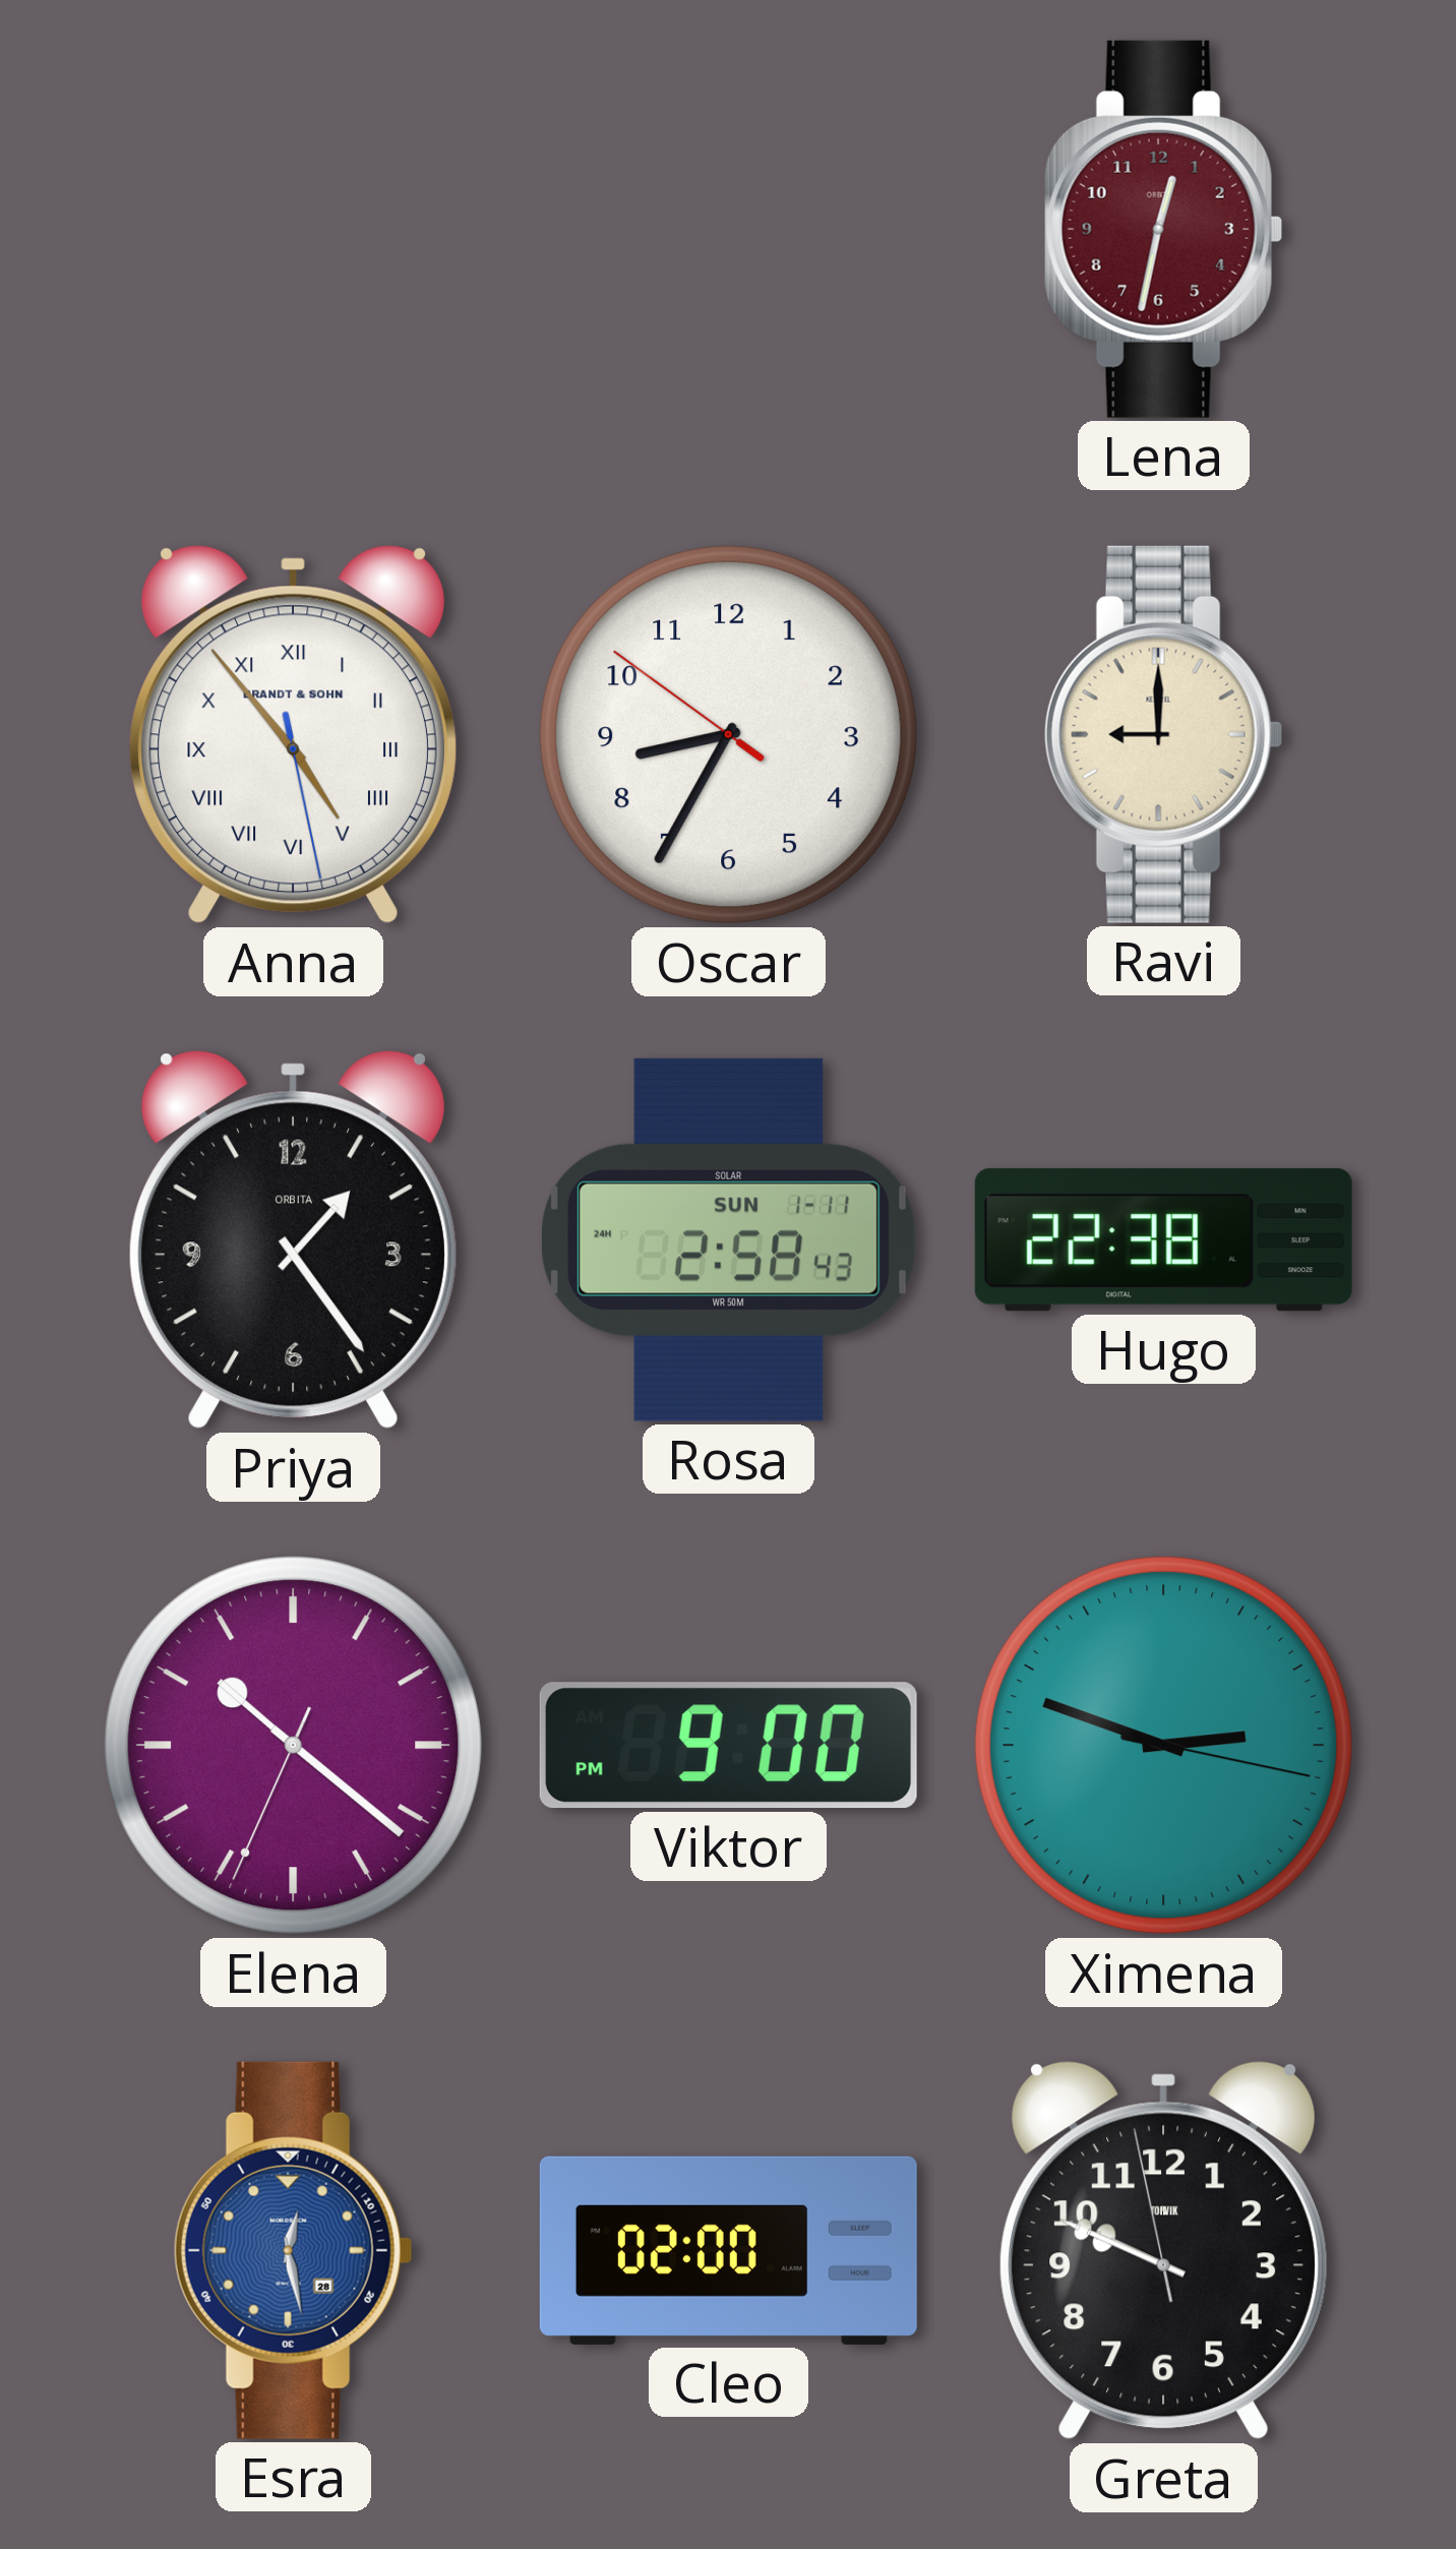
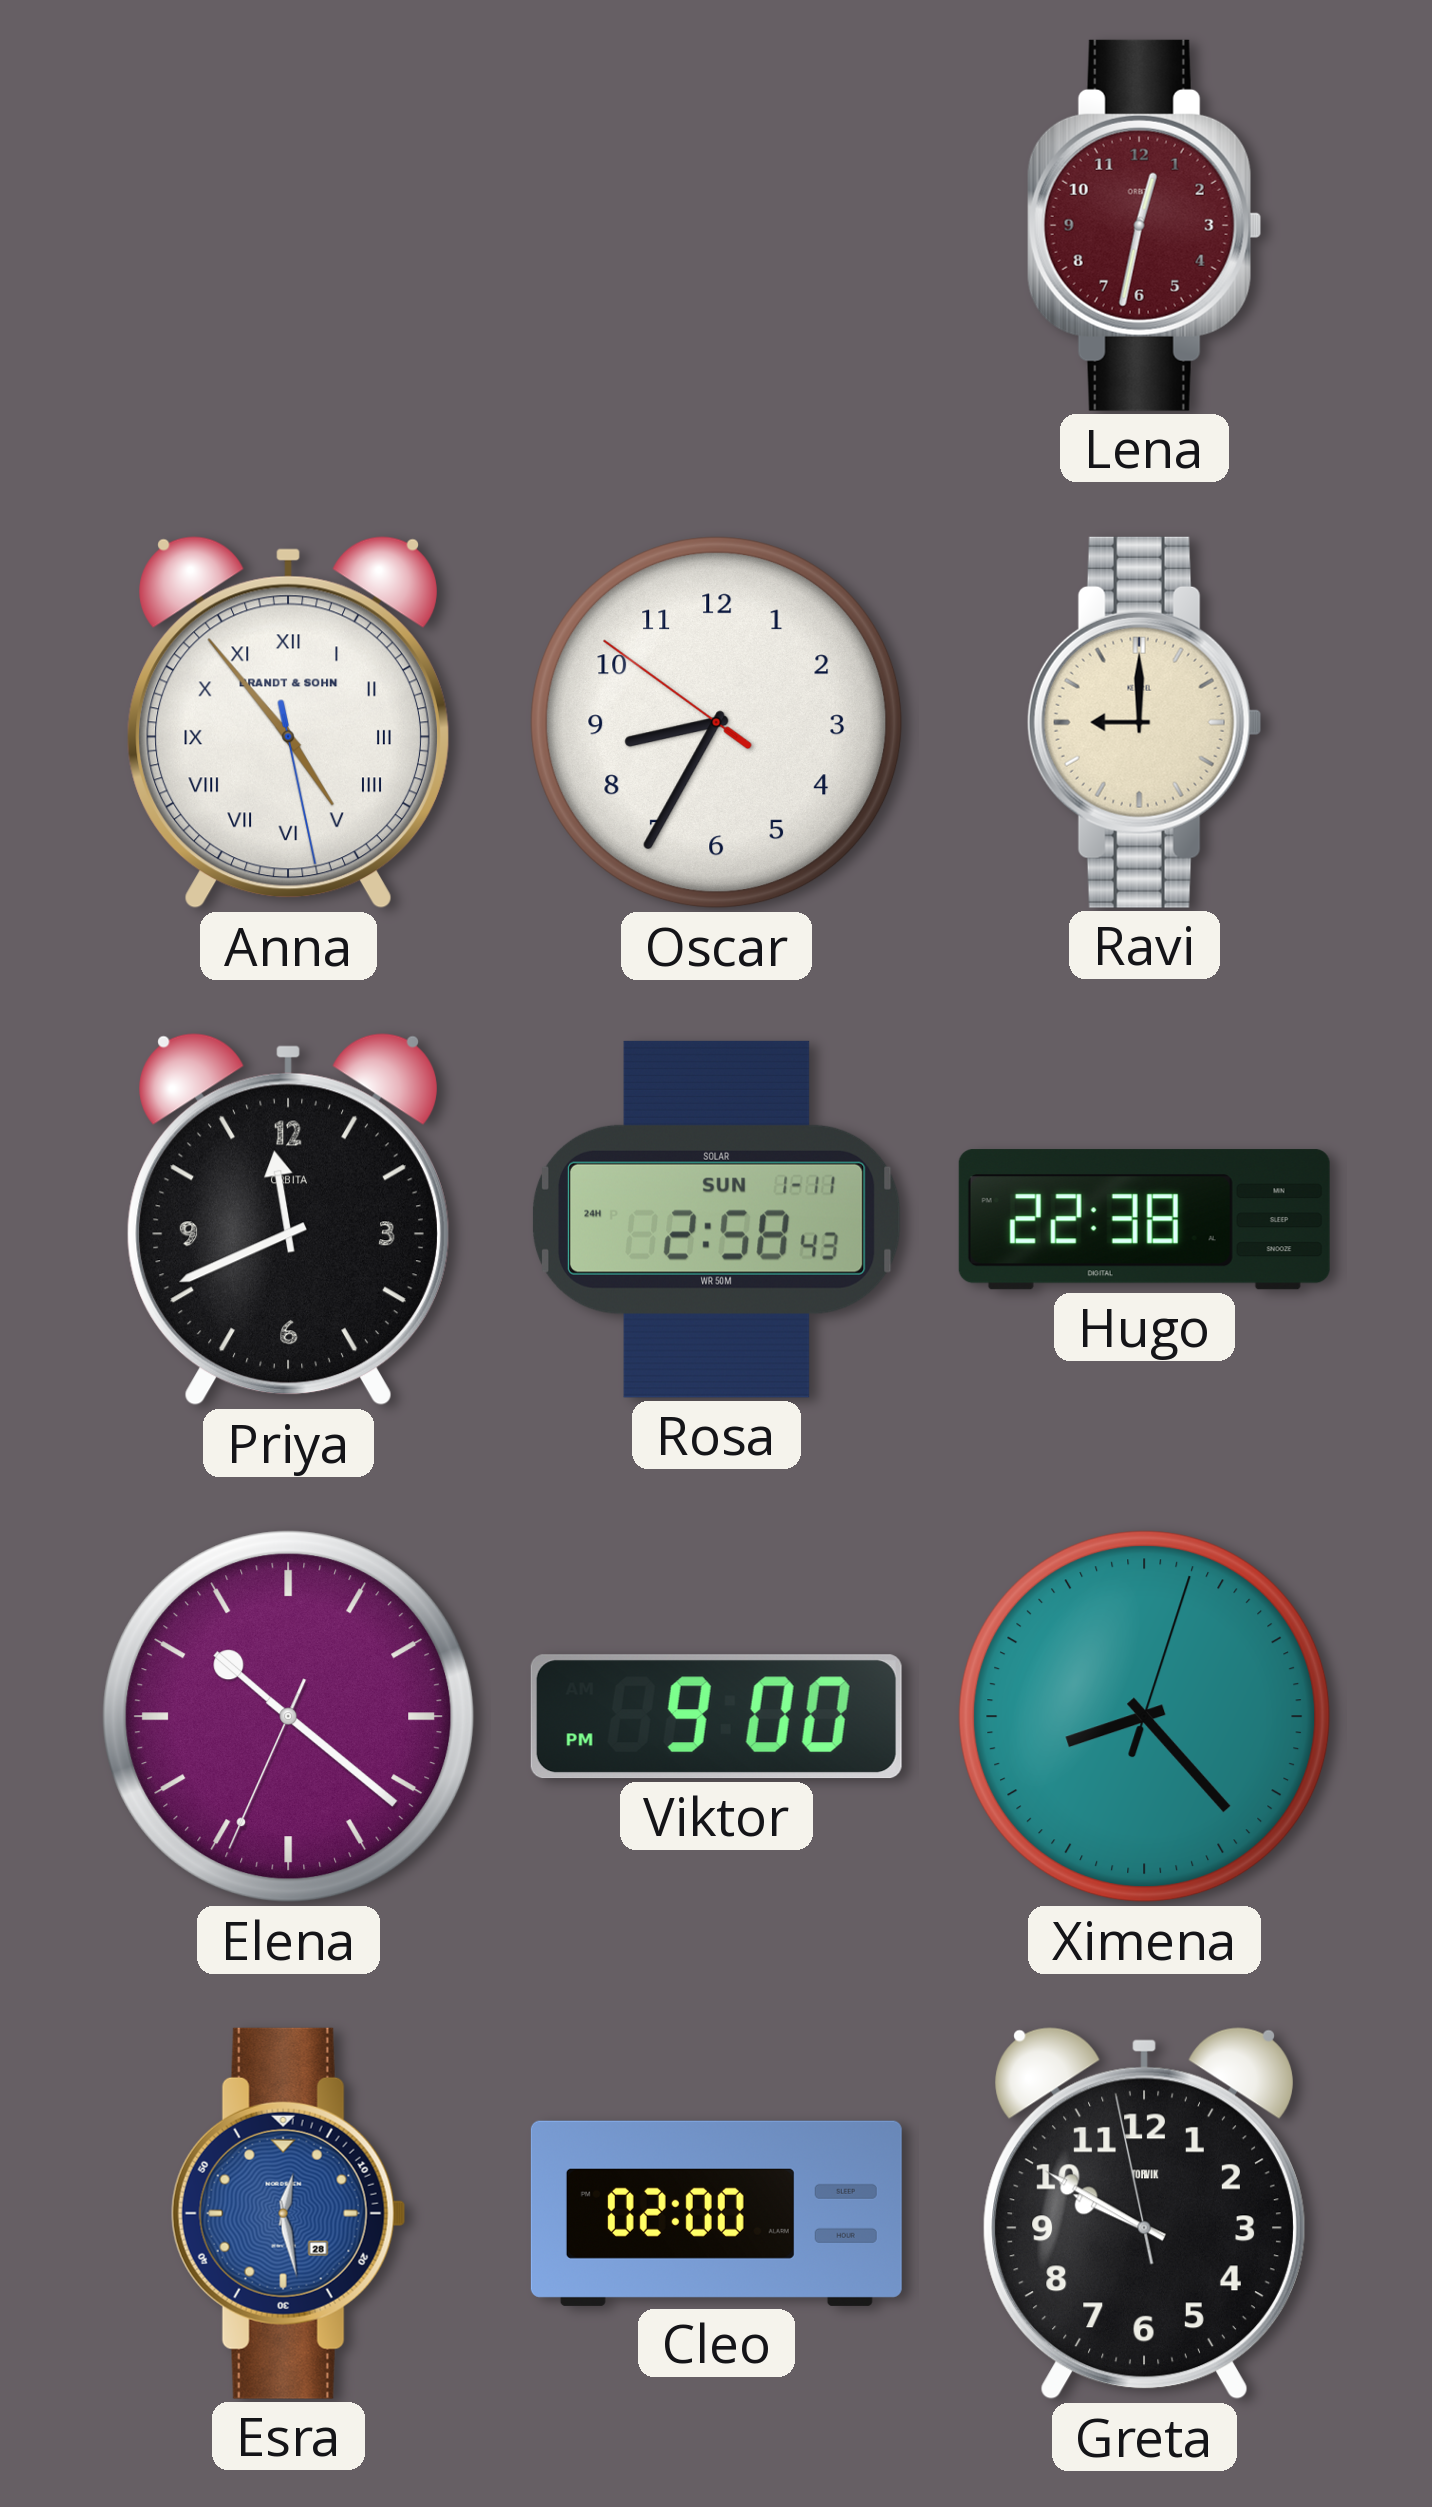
Priya: 1:24 -> 11:41
Ximena: 2:48 -> 8:23
Greta: 9:48 -> 9:49
